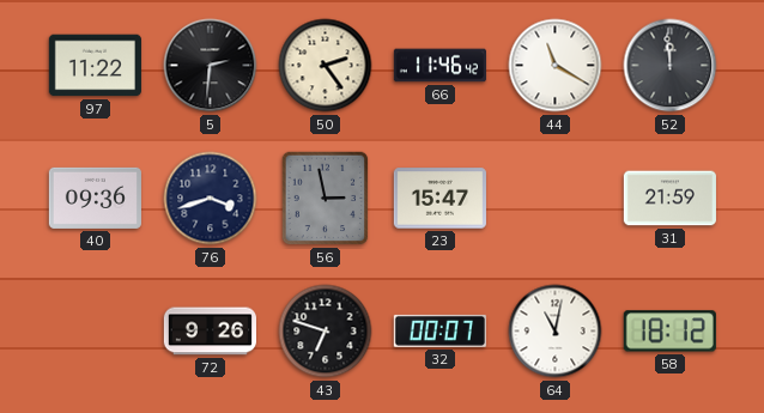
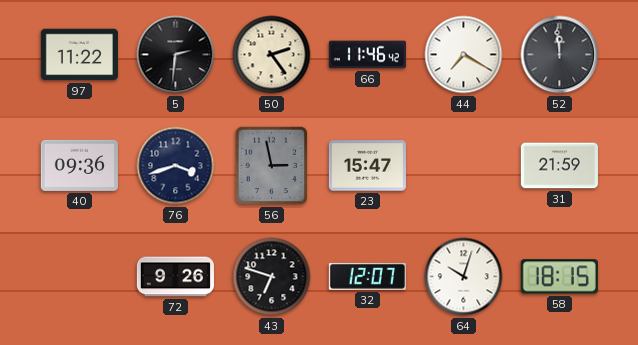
44: 11:20 -> 7:20
32: 00:07 -> 12:07
64: 11:02 -> 10:03
58: 18:12 -> 18:15
